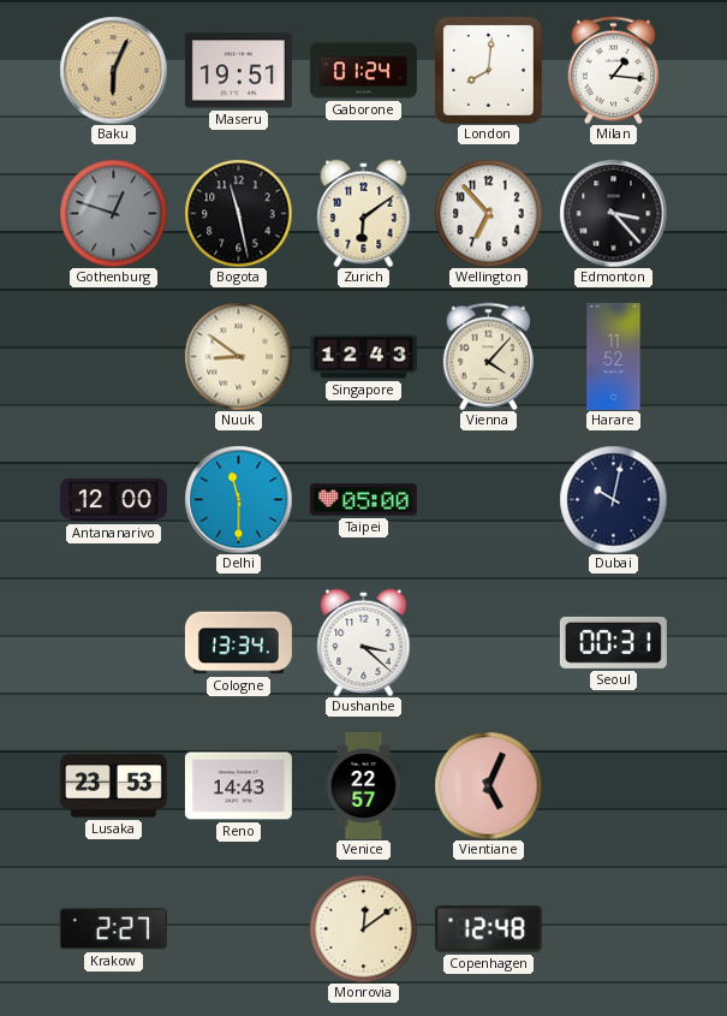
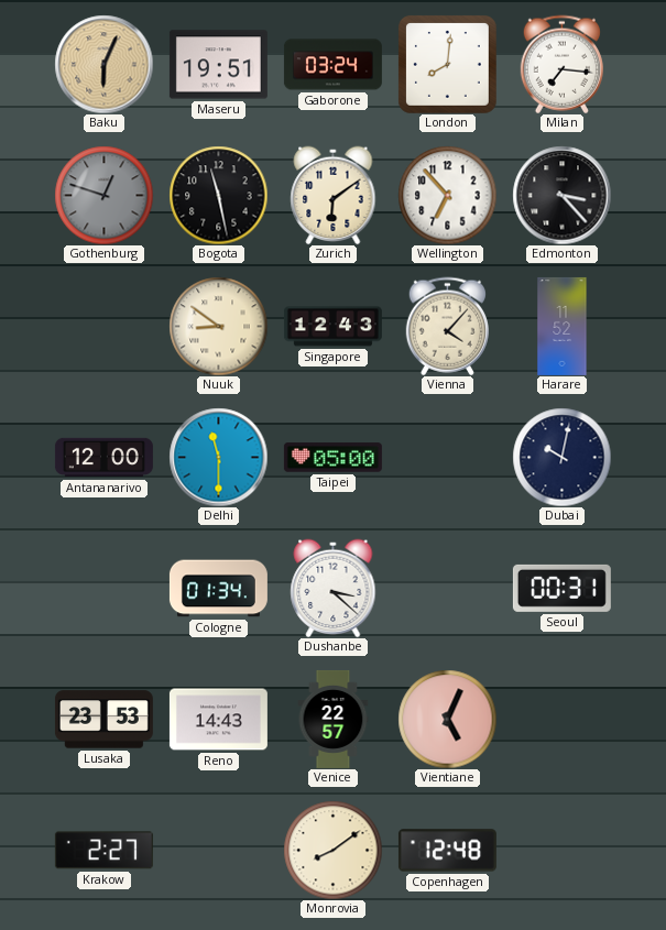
Gaborone: 01:24 -> 03:24
Milan: 1:16 -> 7:16
Cologne: 13:34 -> 01:34
Monrovia: 12:09 -> 8:09
